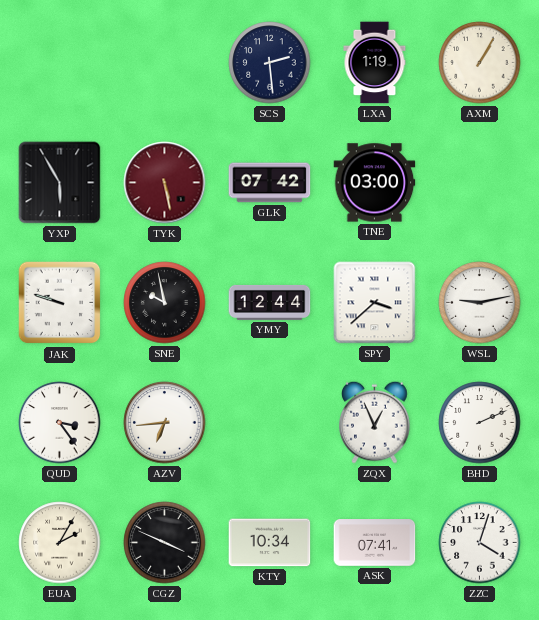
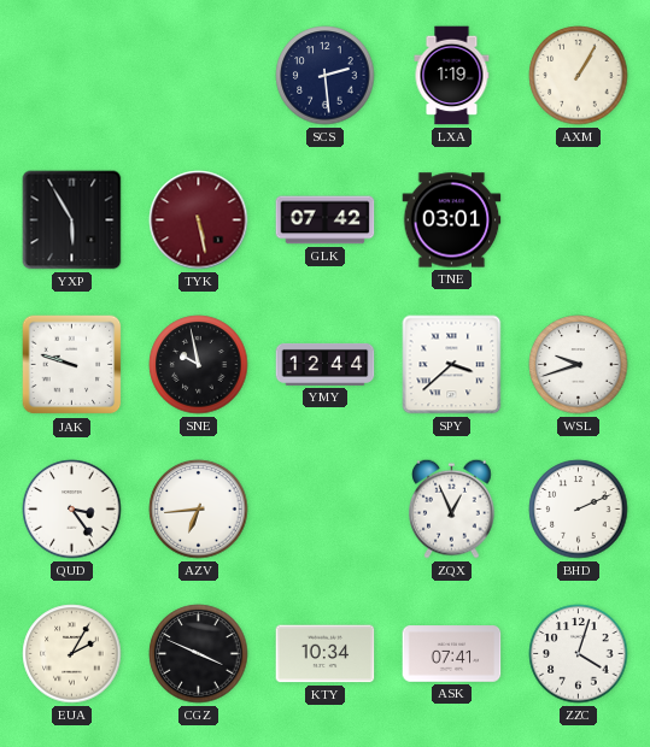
TNE: 03:00 -> 03:01
WSL: 9:13 -> 9:42
